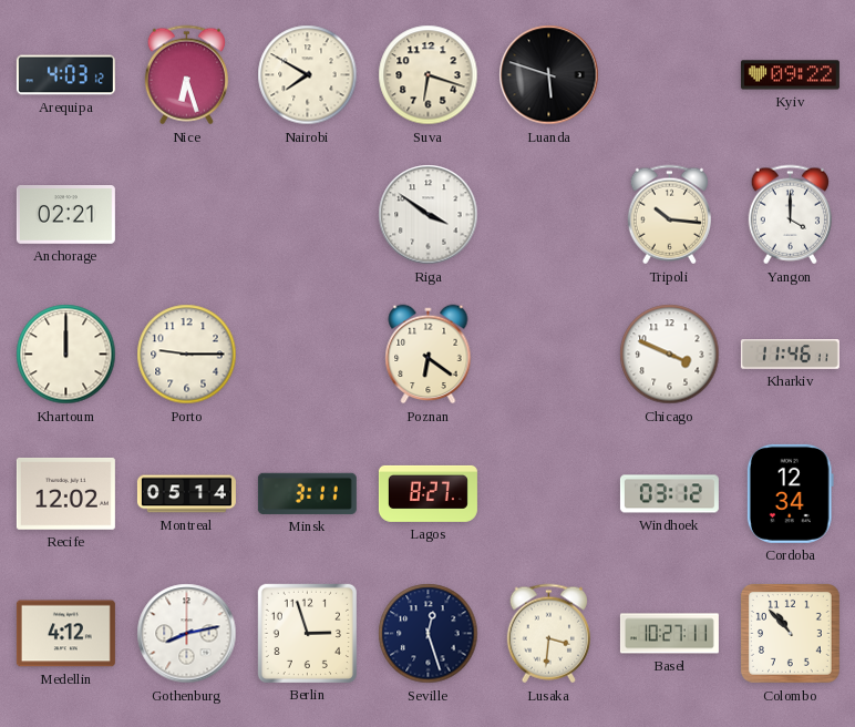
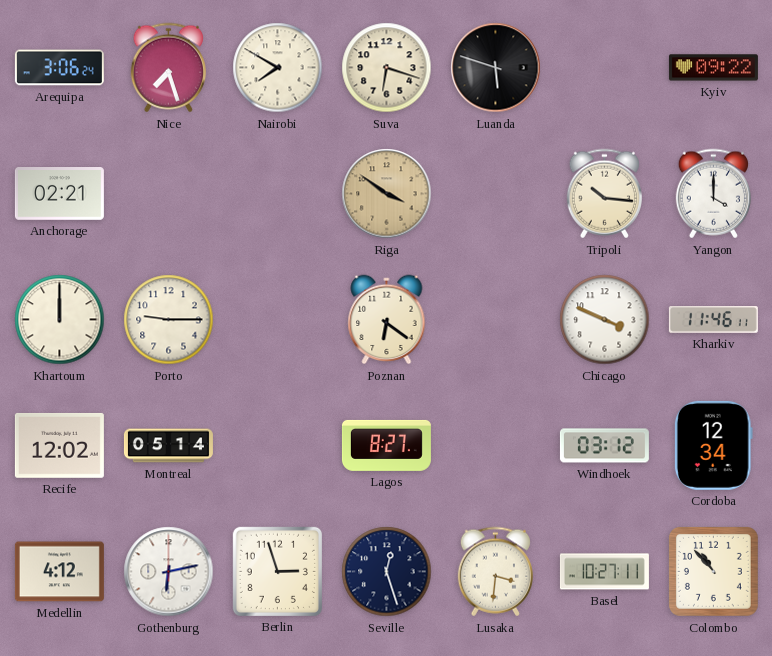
Arequipa: 4:03 -> 3:06
Nice: 6:27 -> 7:27
Riga dial: white -> champagne
Minsk: 3:11 -> none
Gothenburg: 8:13 -> 6:13
